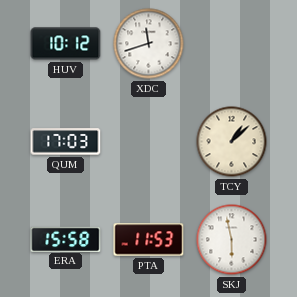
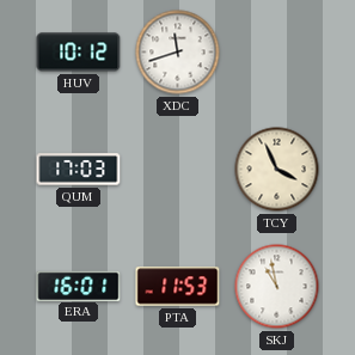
TCY: 1:08 -> 3:56
ERA: 15:58 -> 16:01
SKJ: 5:58 -> 10:58
